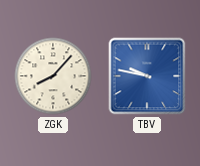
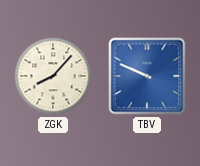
TBV: 9:47 -> 9:49
